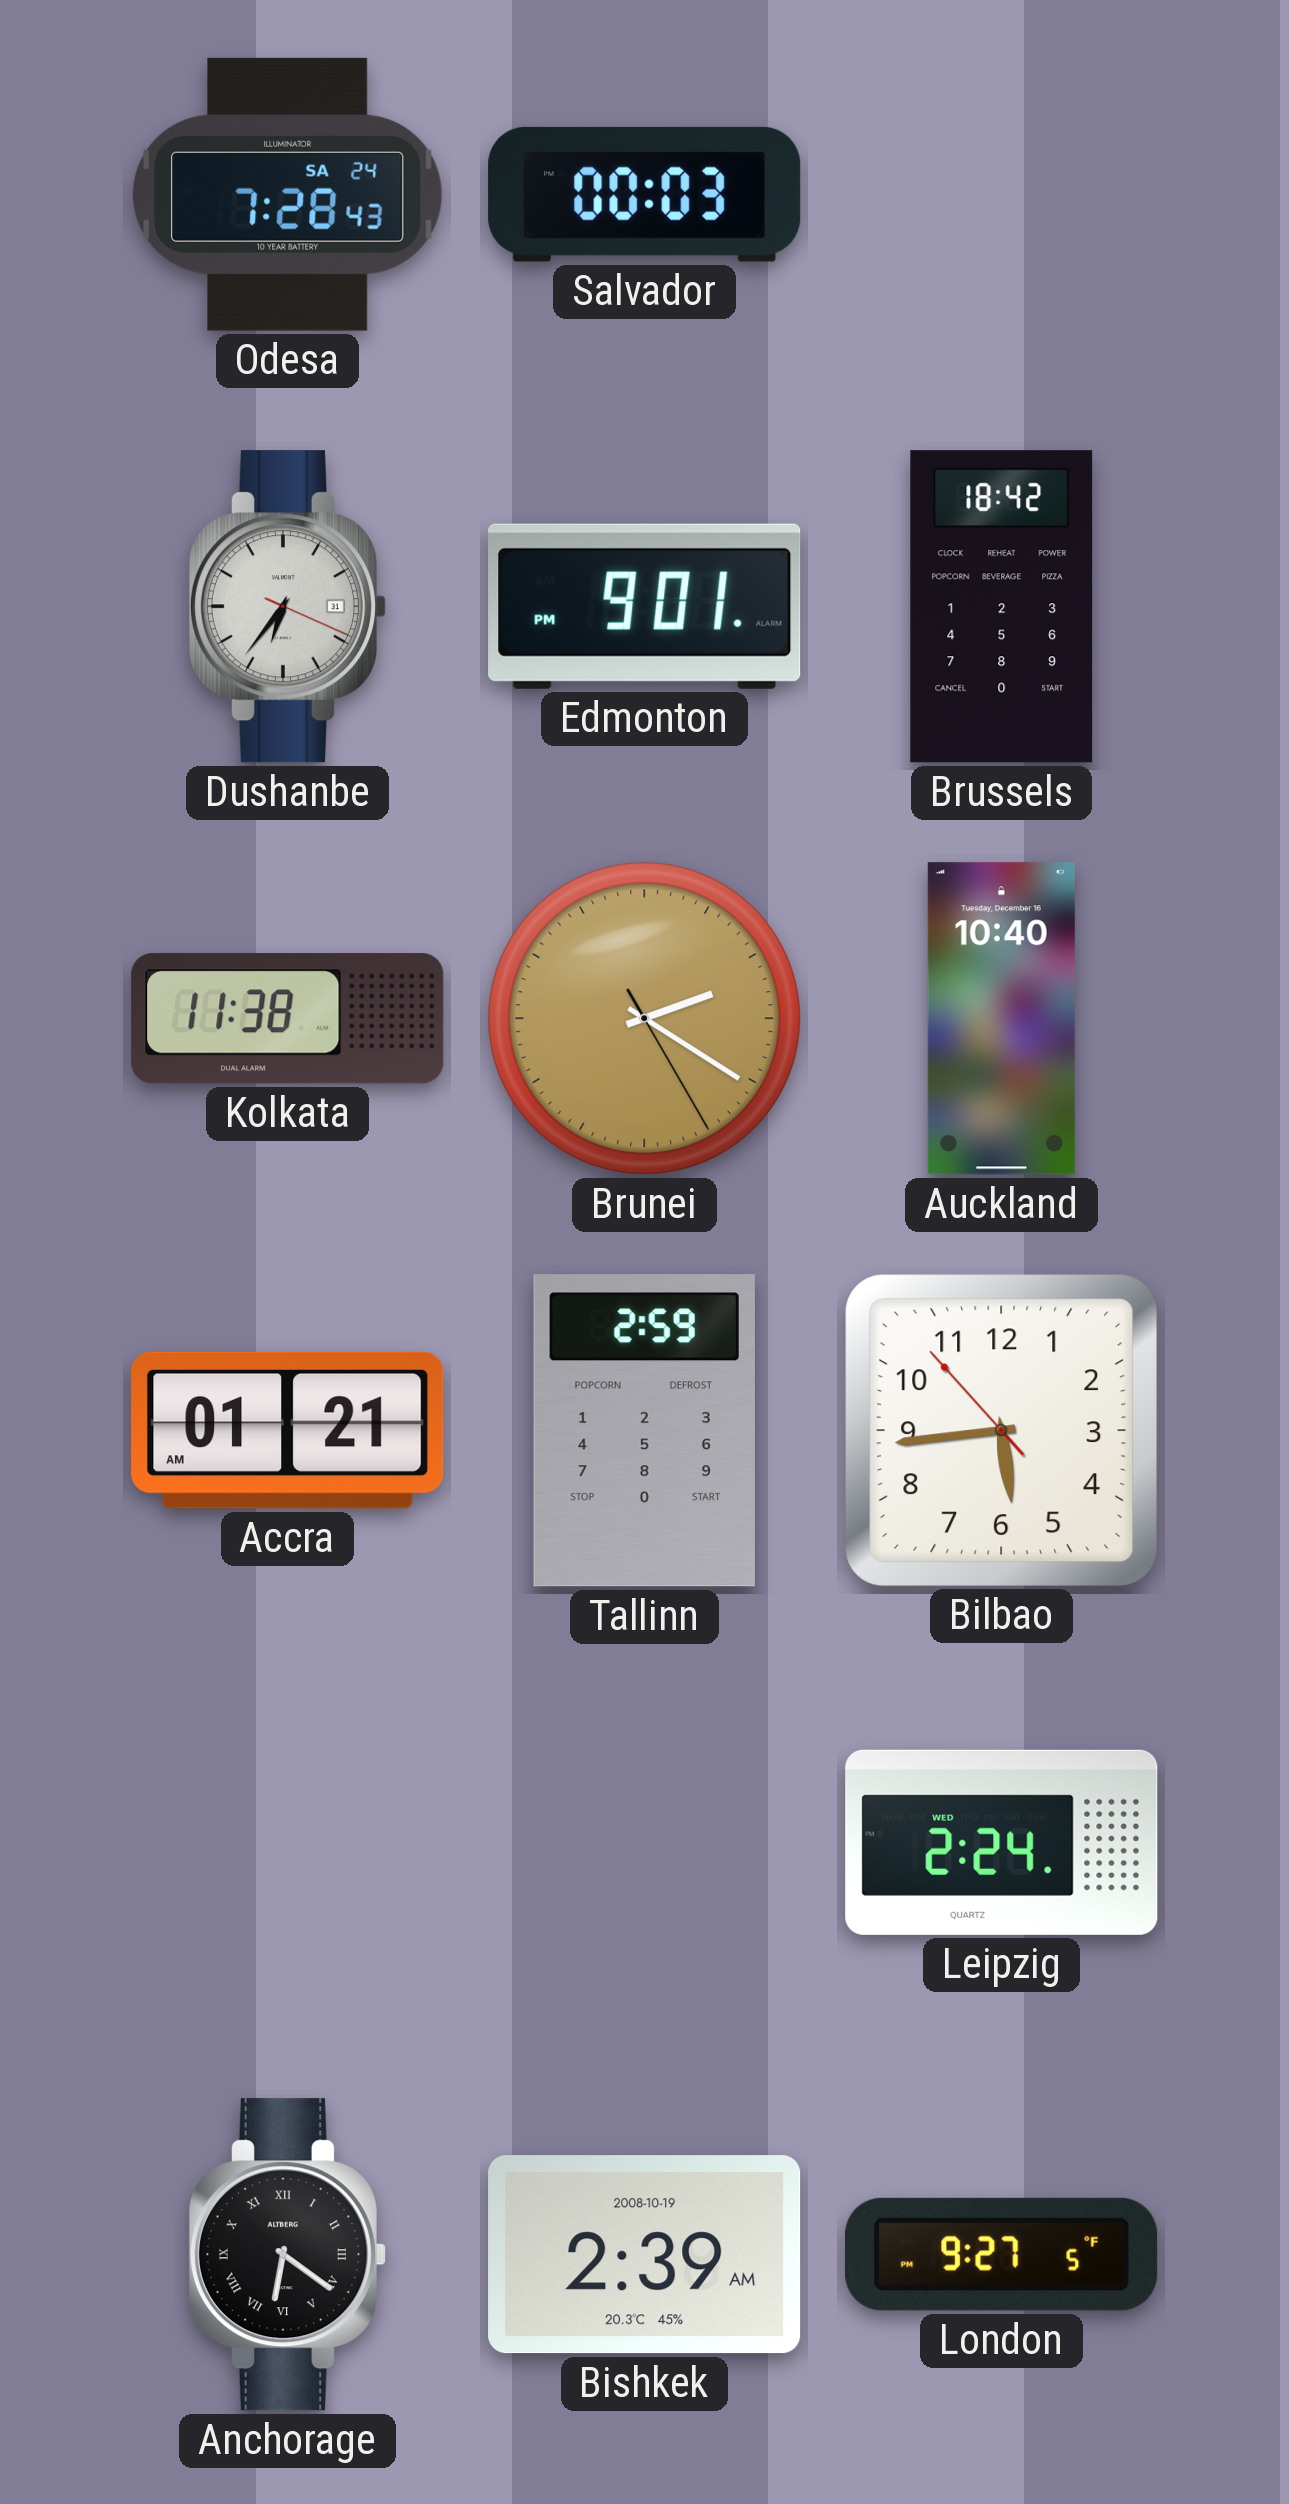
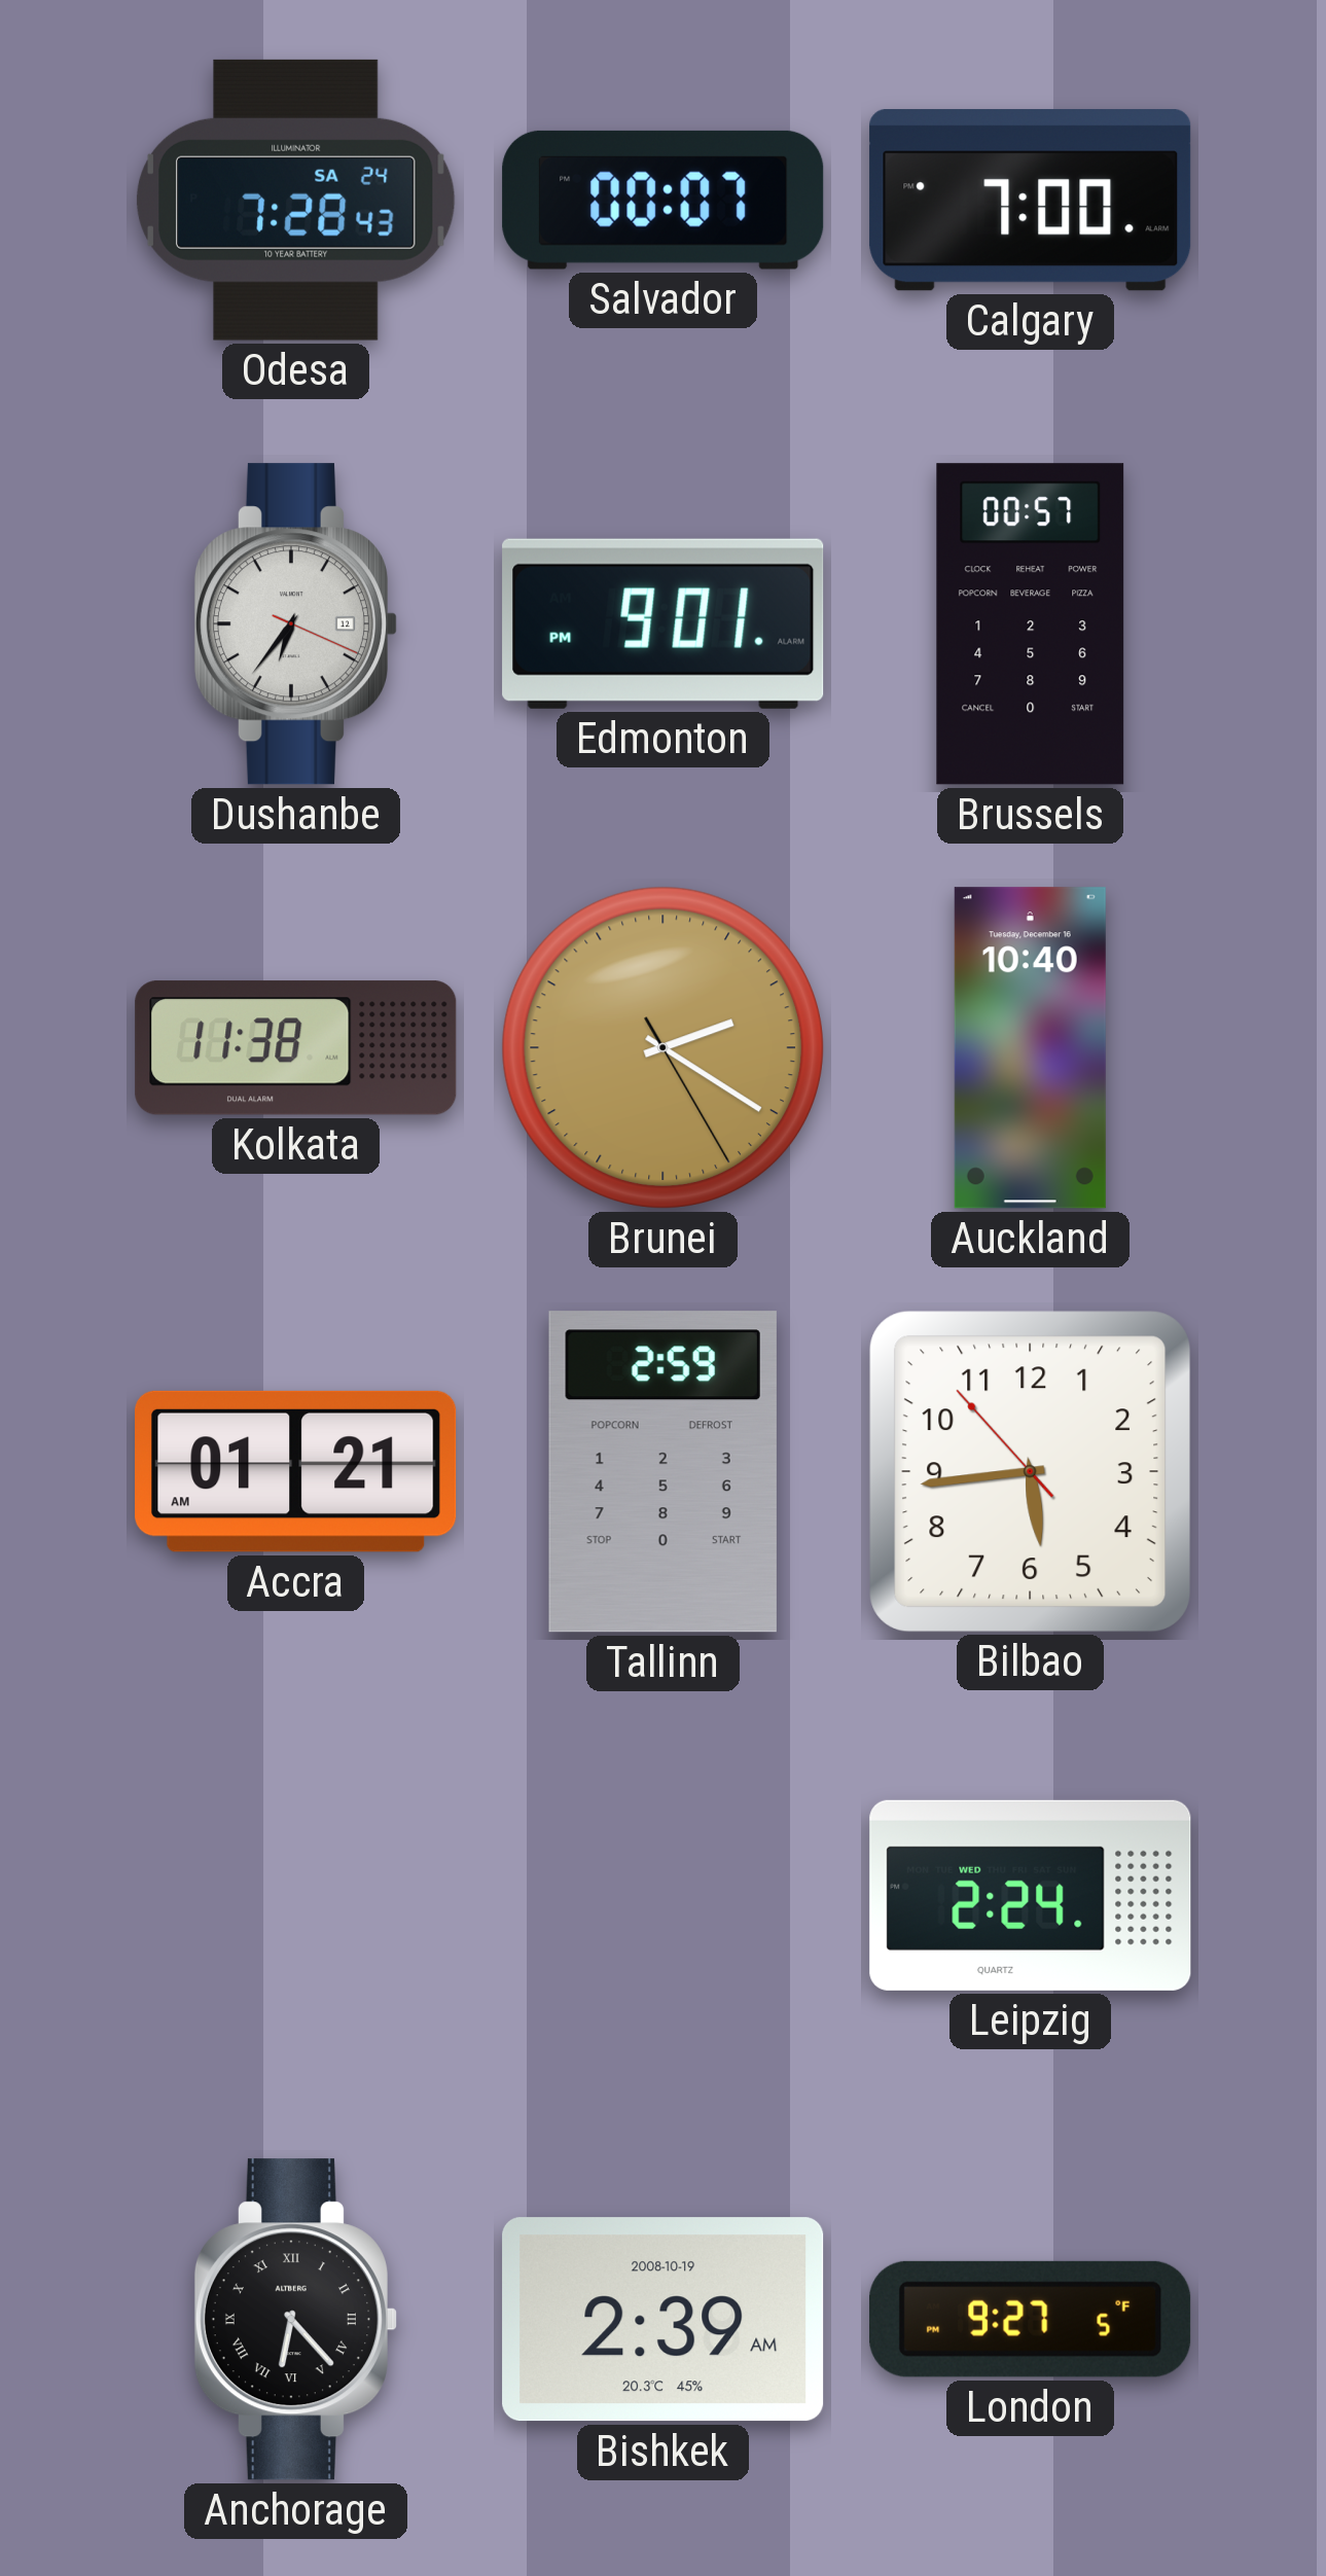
Salvador: 00:03 -> 00:07
Calgary: none -> 7:00
Dushanbe date: 31 -> 12
Brussels: 18:42 -> 00:57
Anchorage: 6:21 -> 6:23
